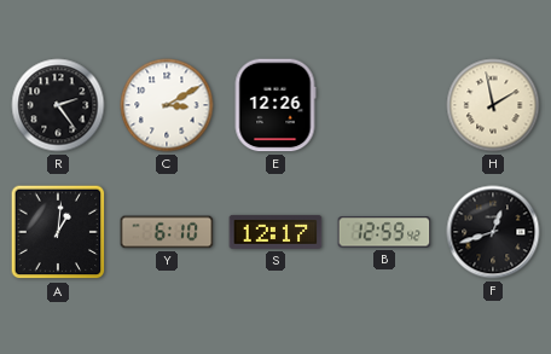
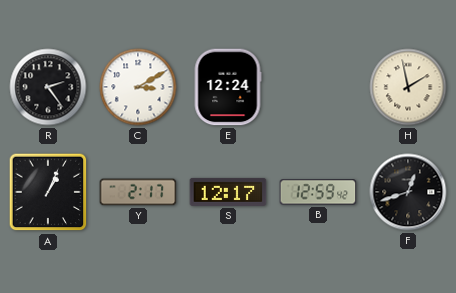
E: 12:26 -> 12:24
A: 1:01 -> 1:04
Y: 6:10 -> 2:17
